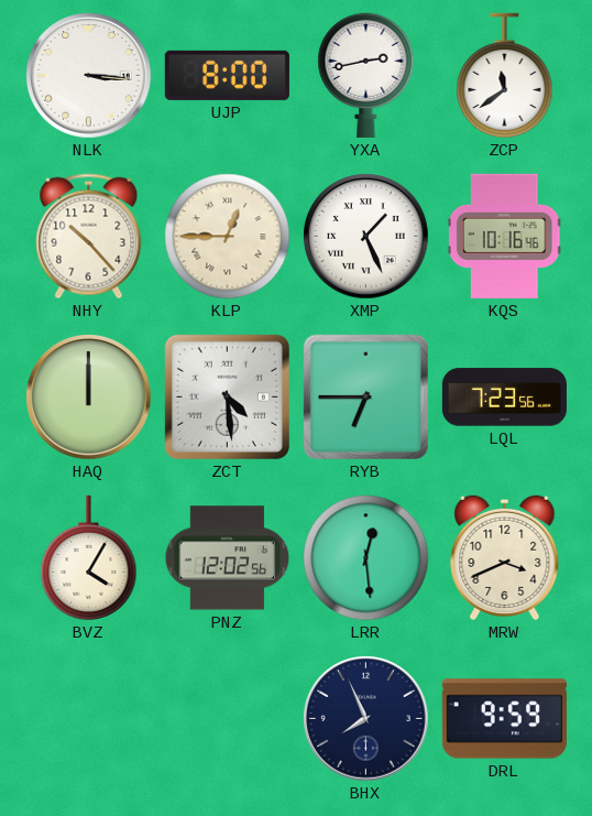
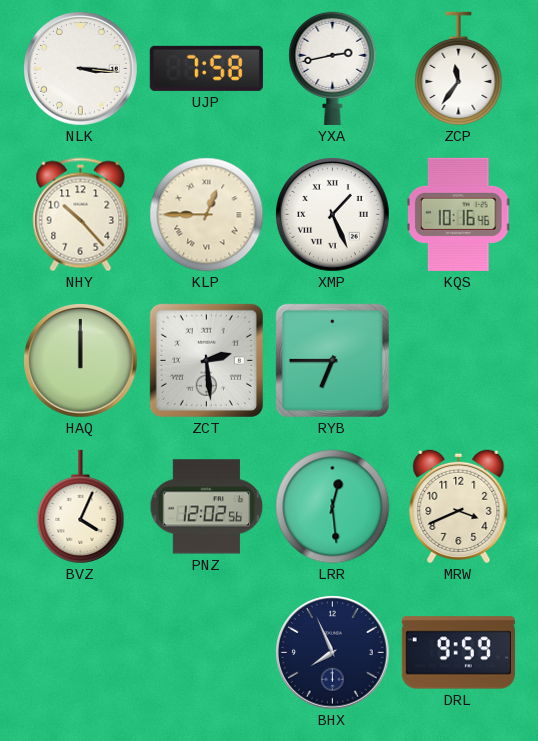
UJP: 8:00 -> 7:58
ZCP: 11:39 -> 11:36
ZCT: 4:29 -> 2:29
LQL: 7:23 -> none
BVZ: 4:05 -> 4:04
